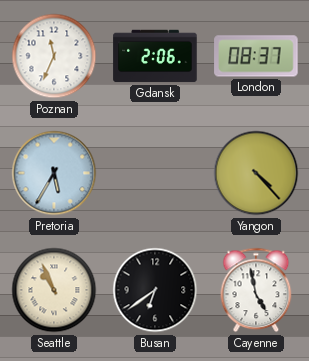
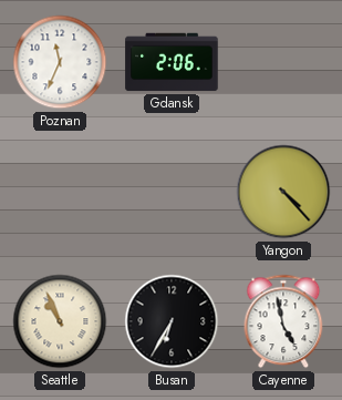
London: 08:37 -> none
Pretoria: 5:35 -> none
Busan: 6:39 -> 6:35
